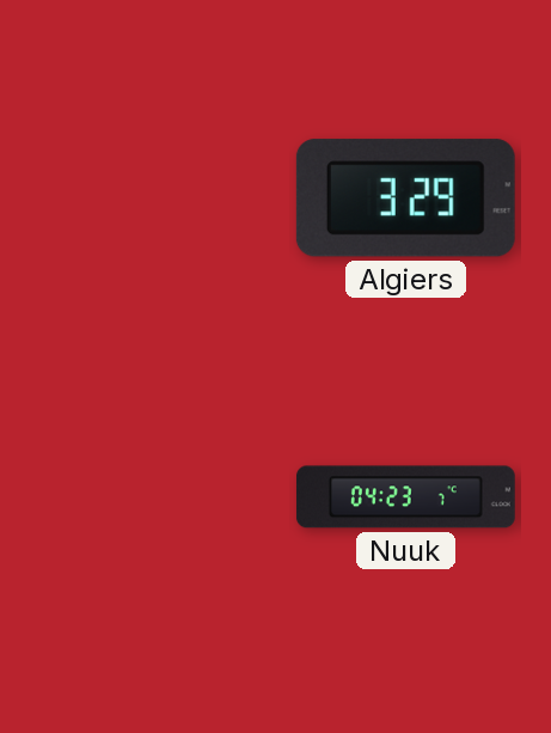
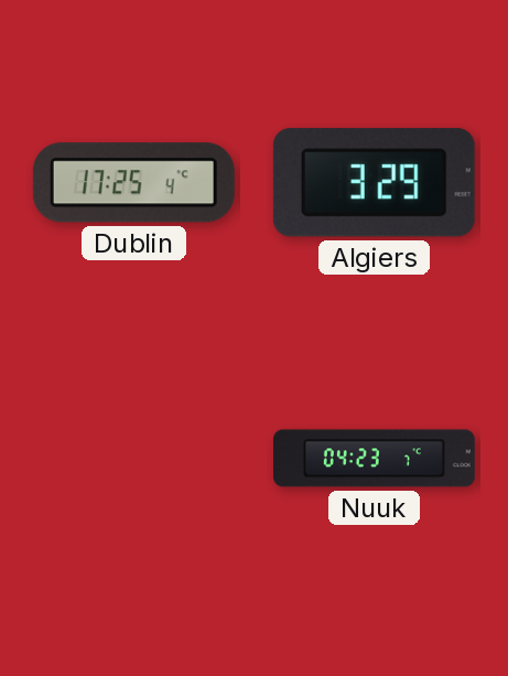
Dublin: none -> 17:25
